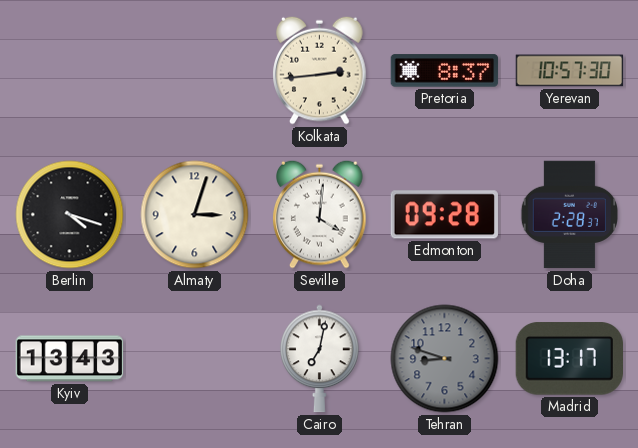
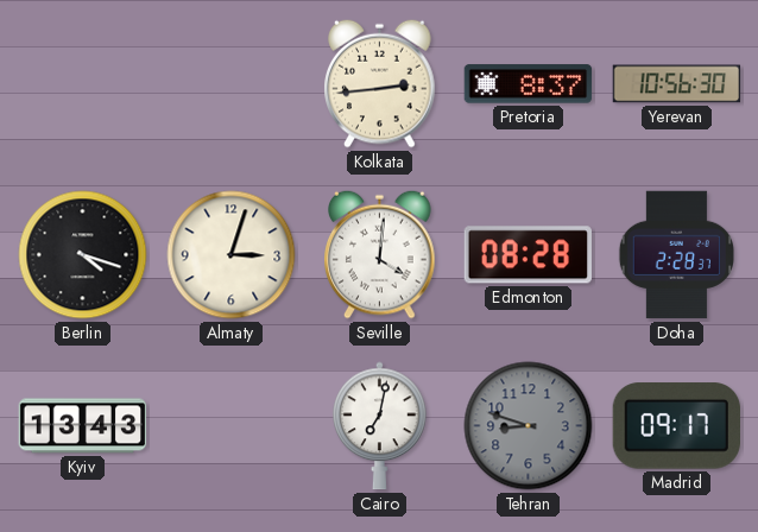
Yerevan: 10:57 -> 10:56
Edmonton: 09:28 -> 08:28
Madrid: 13:17 -> 09:17
